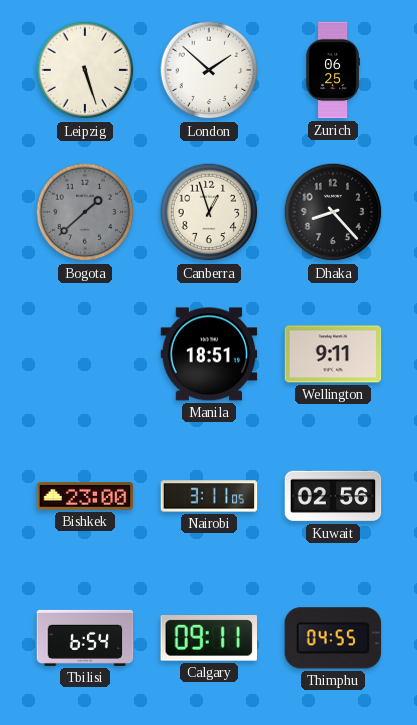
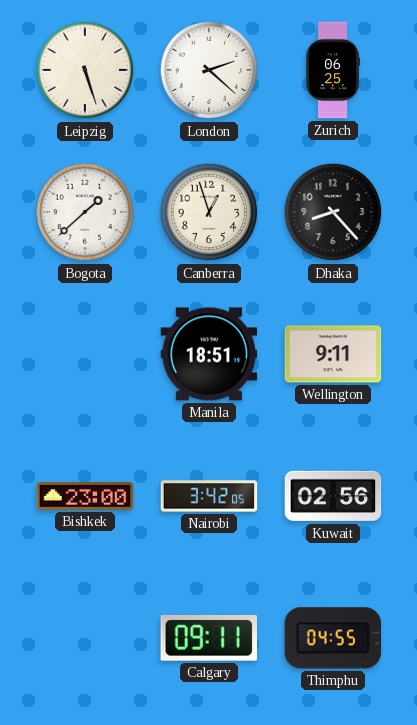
London: 1:52 -> 2:22
Bogota dial: grey -> white
Nairobi: 3:11 -> 3:42
Tbilisi: 6:54 -> none
